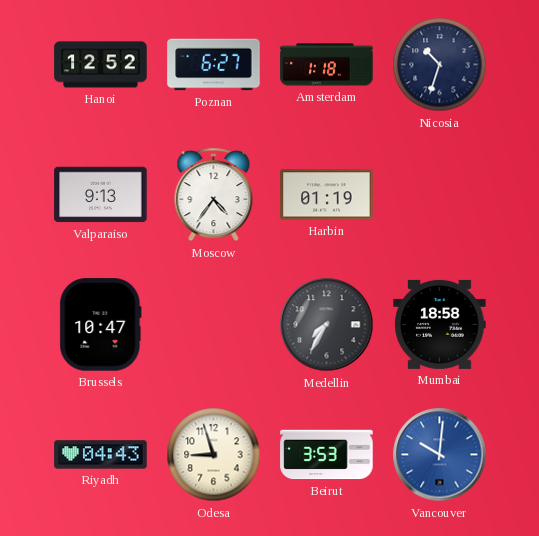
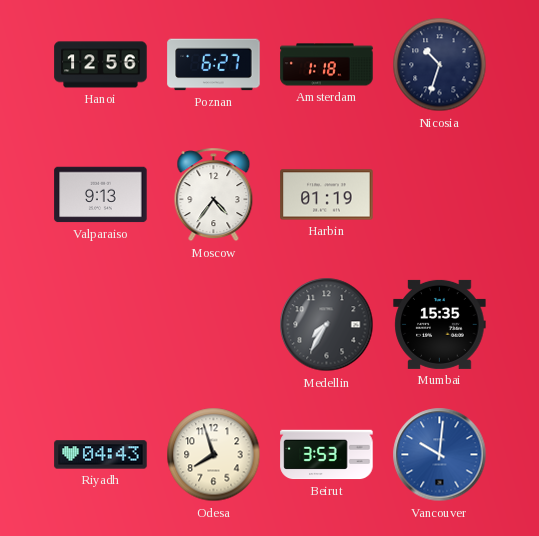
Hanoi: 12:52 -> 12:56
Brussels: 10:47 -> none
Mumbai: 18:58 -> 15:35
Odesa: 8:57 -> 7:57
